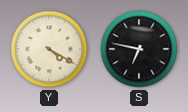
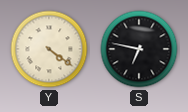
Y: 4:20 -> 4:21
